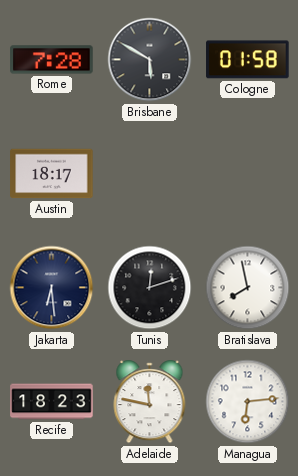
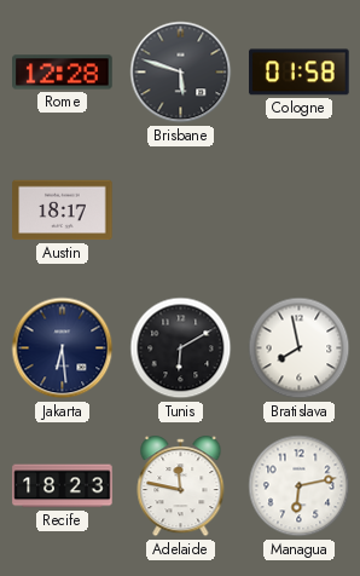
Rome: 7:28 -> 12:28
Brisbane: 5:50 -> 5:48
Tunis: 12:12 -> 6:10
Managua: 6:14 -> 6:13
